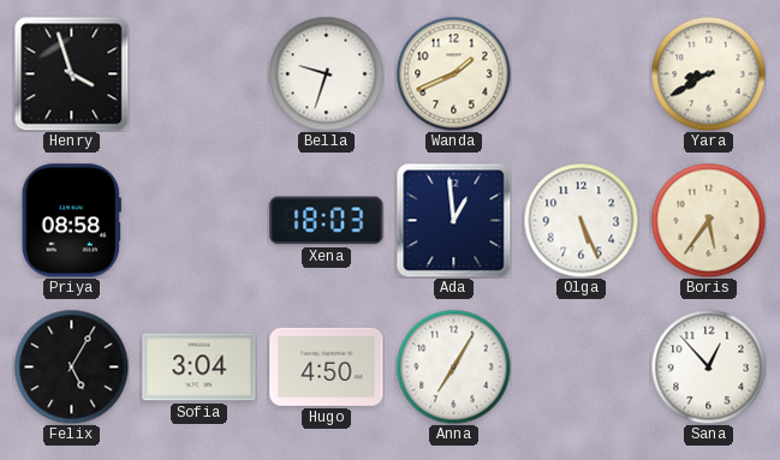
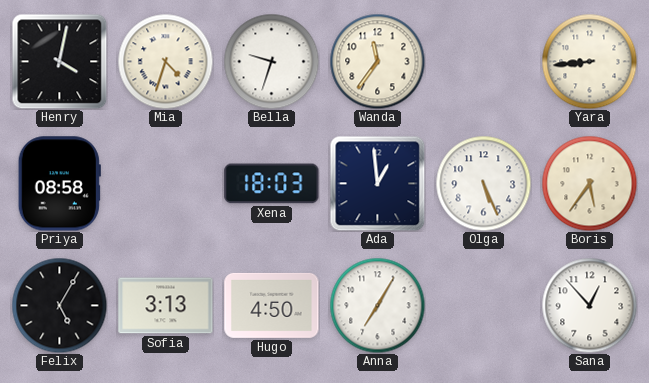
Henry: 3:57 -> 4:02
Mia: none -> 4:33
Wanda: 1:41 -> 11:36
Yara: 8:40 -> 8:44
Sofia: 3:04 -> 3:13
